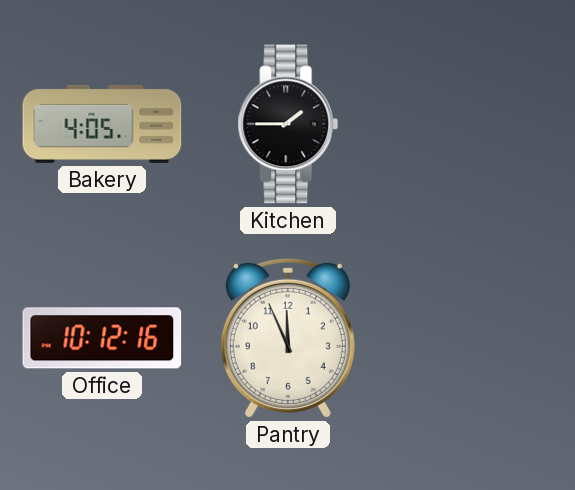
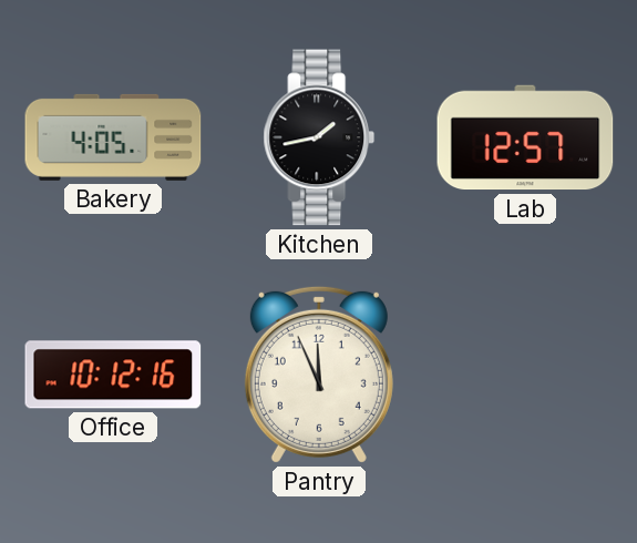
Kitchen: 1:45 -> 1:43
Lab: none -> 12:57
